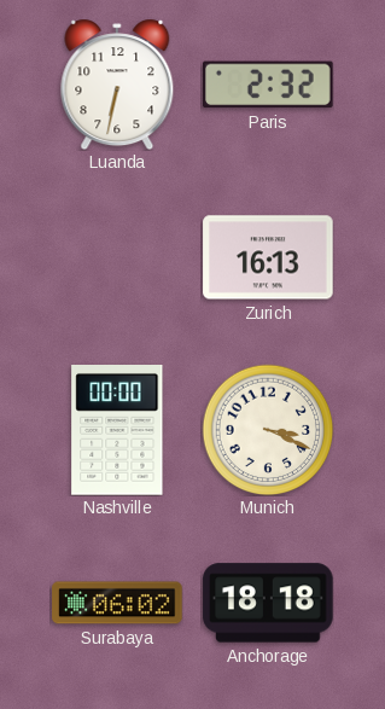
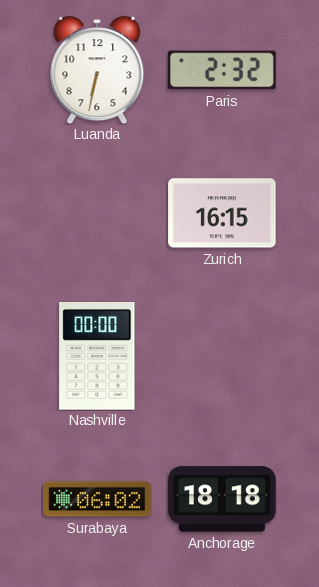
Zurich: 16:13 -> 16:15
Munich: 3:19 -> none
